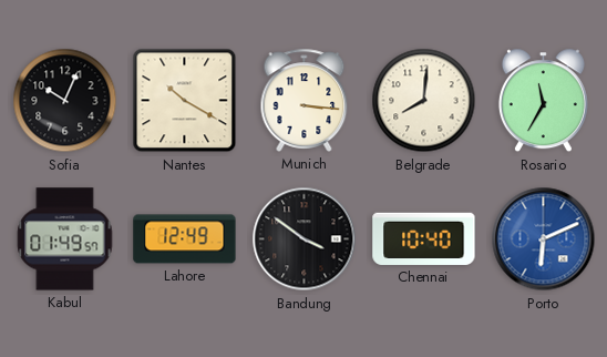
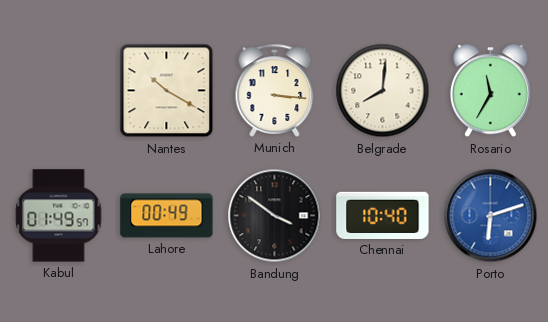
Sofia: 10:04 -> none
Lahore: 12:49 -> 00:49
Porto: 6:11 -> 6:12
